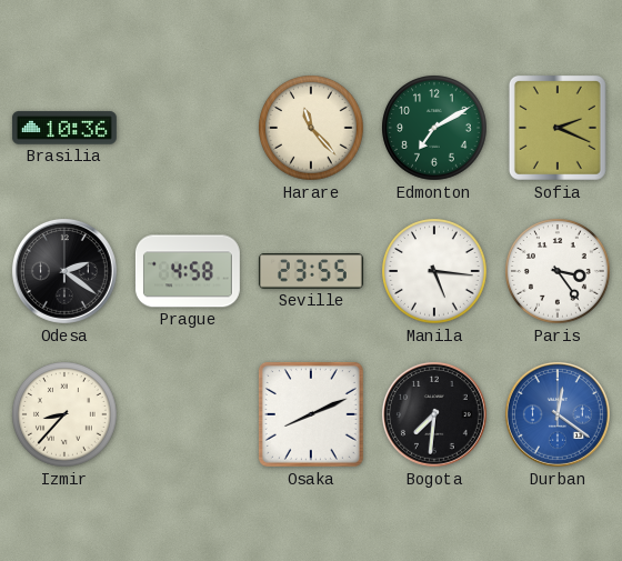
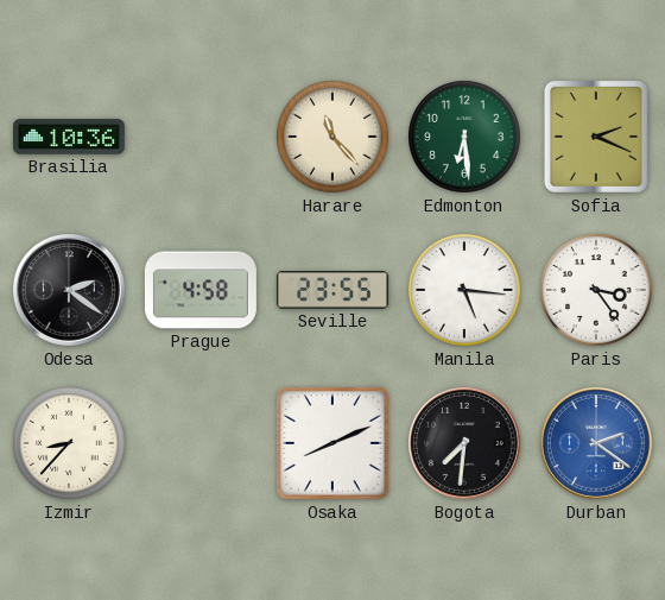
Edmonton: 7:10 -> 6:29
Durban: 12:21 -> 2:21
